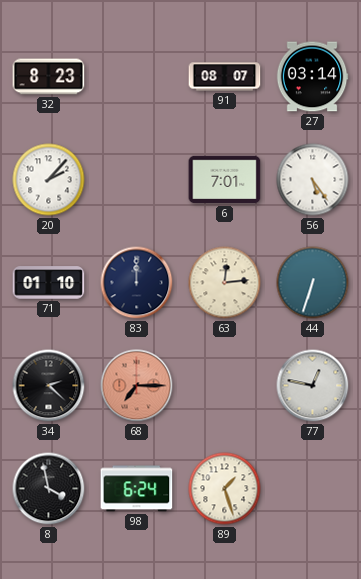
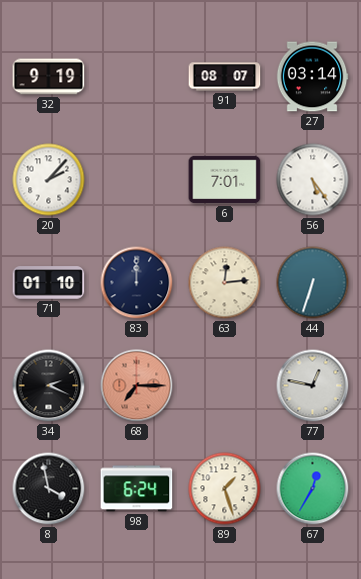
32: 8:23 -> 9:19
34: 2:22 -> 2:19
67: none -> 12:35
